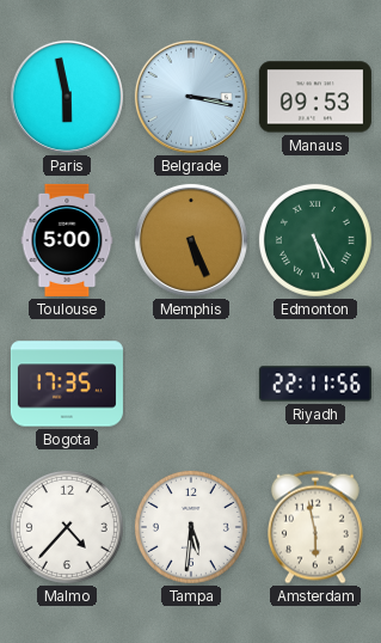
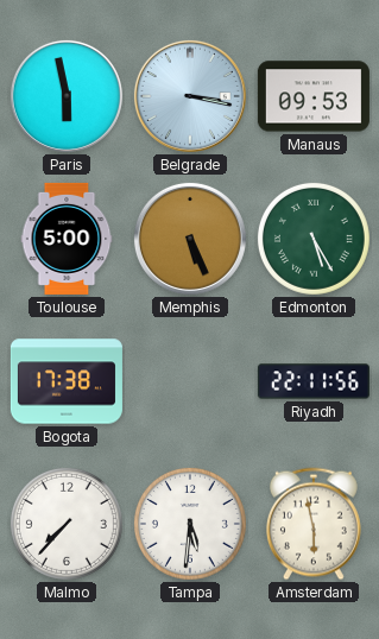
Bogota: 17:35 -> 17:38
Malmo: 4:37 -> 7:37
